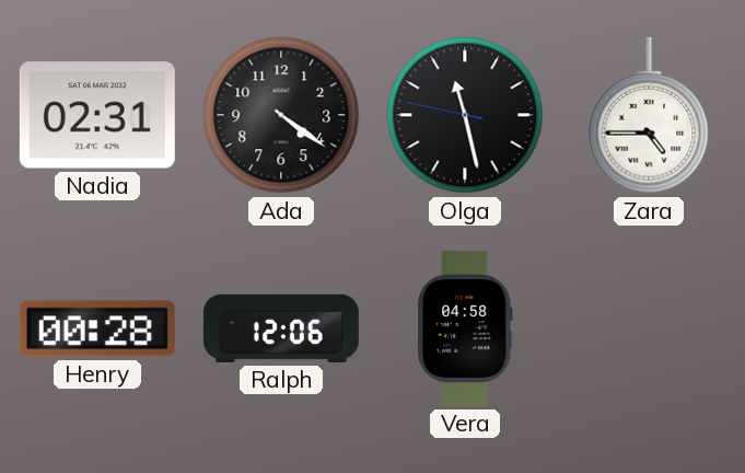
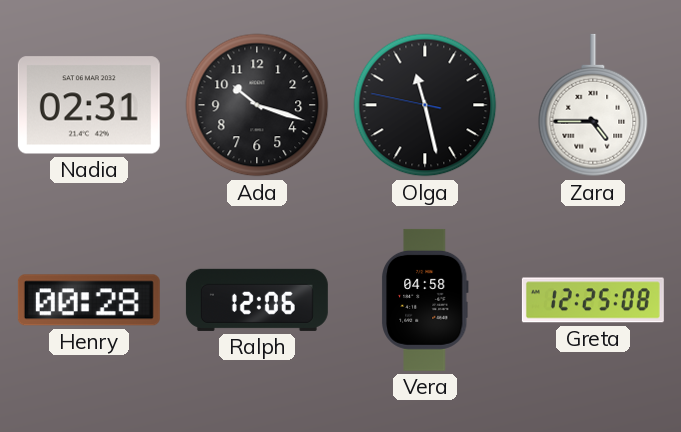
Ada: 4:21 -> 10:18
Greta: none -> 12:25
